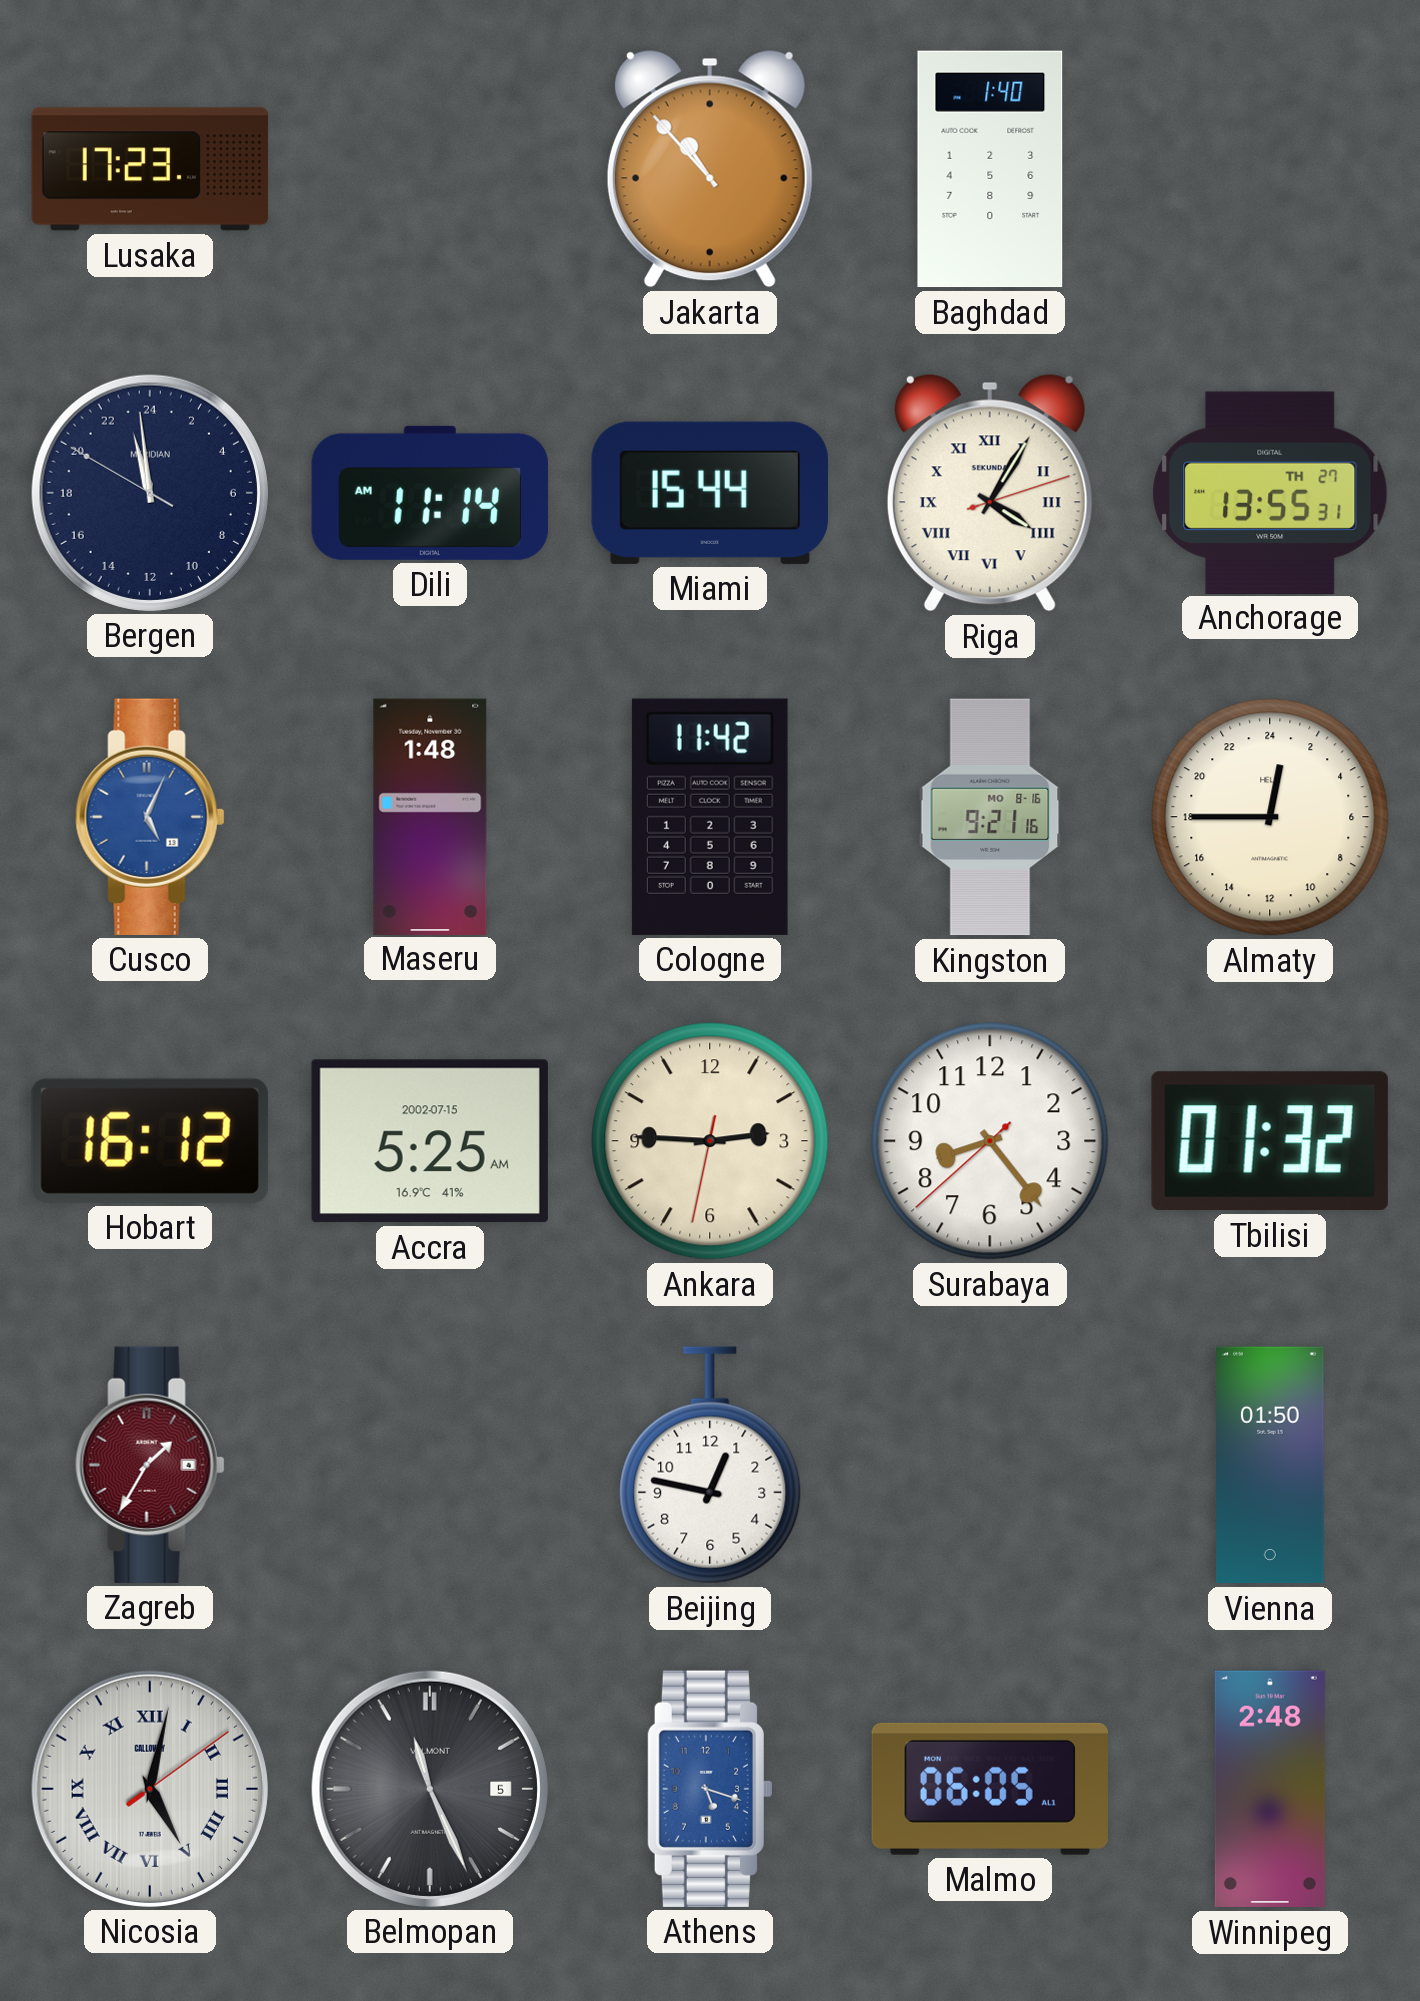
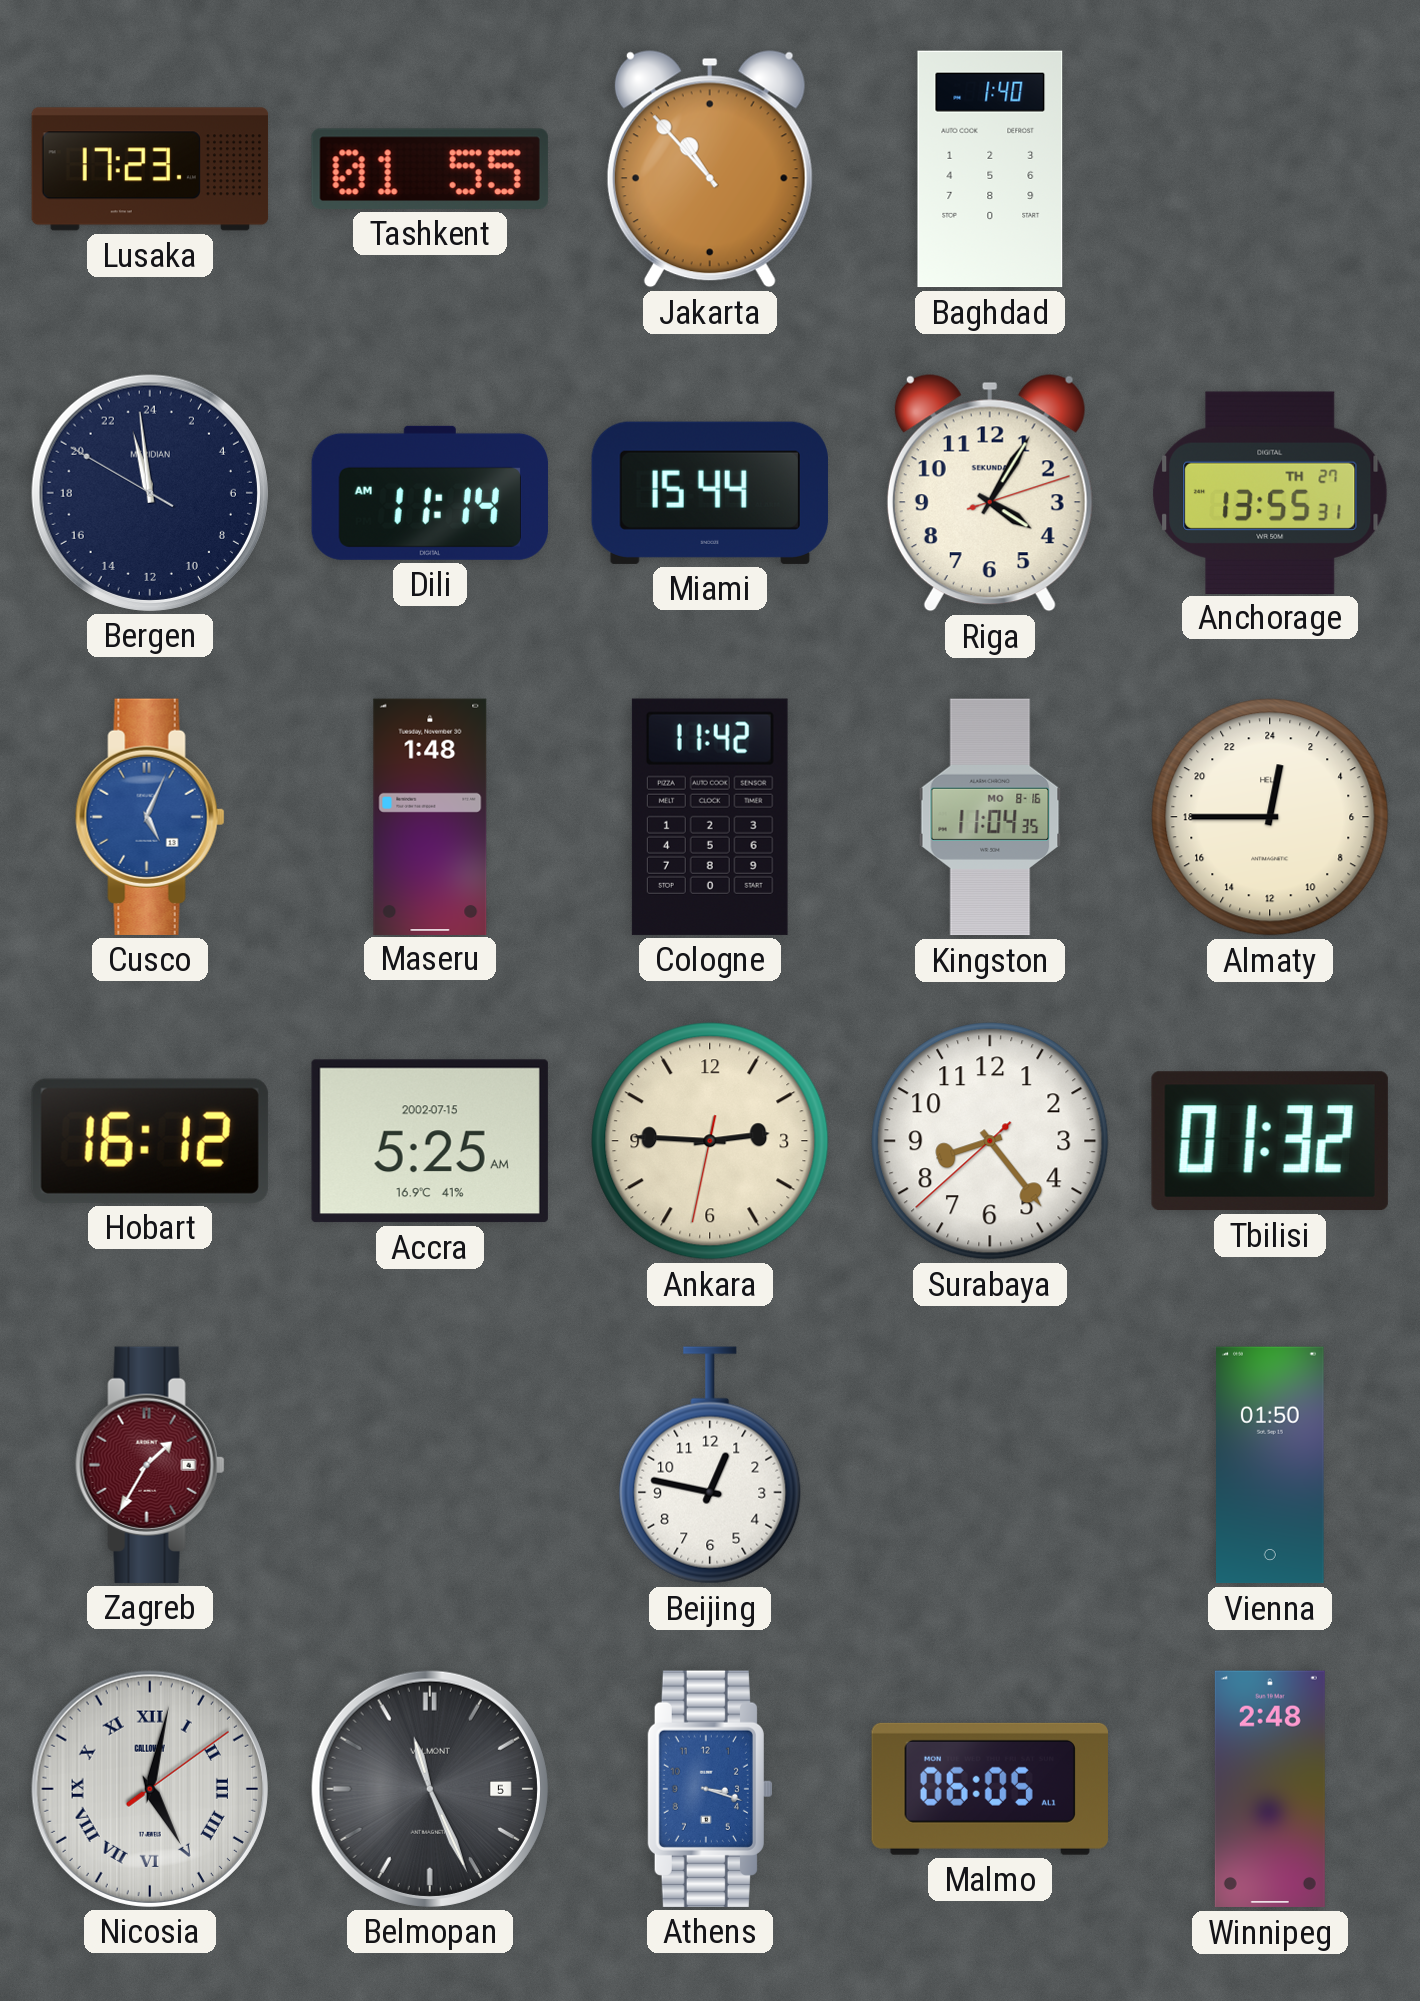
Tashkent: none -> 01:55
Riga numerals: Roman -> Arabic
Kingston: 9:21 -> 11:04
Athens: 5:18 -> 3:18
